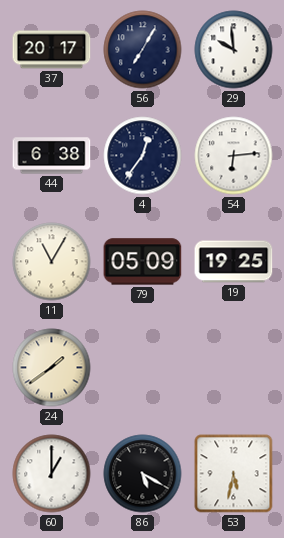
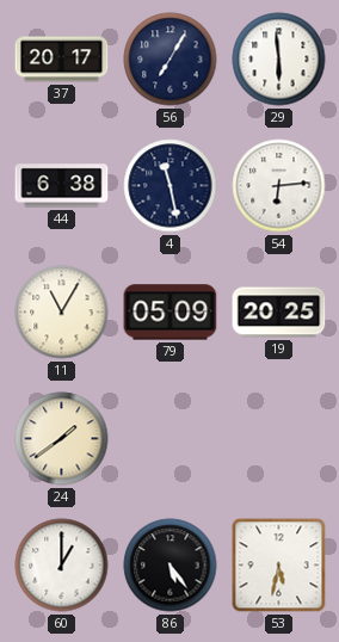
29: 9:59 -> 5:59
4: 12:36 -> 11:28
19: 19:25 -> 20:25
86: 5:20 -> 5:24
